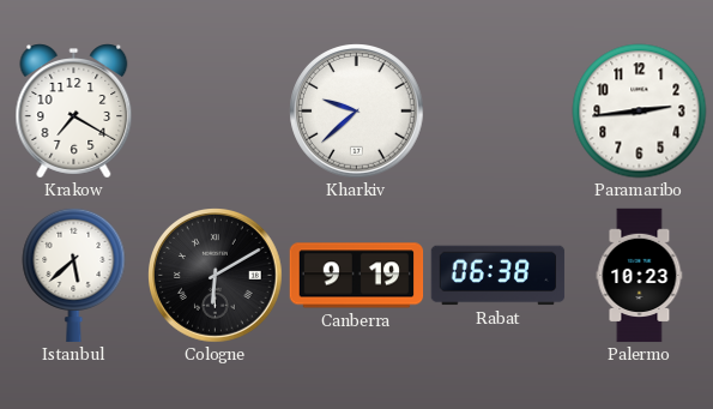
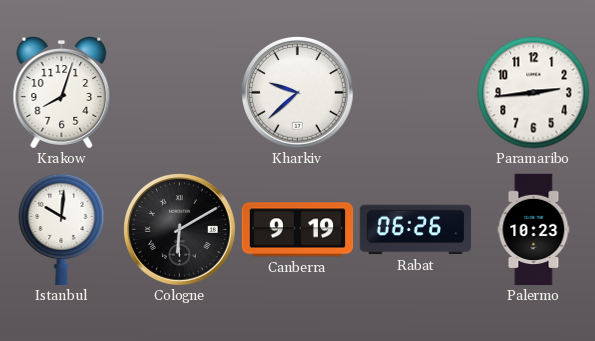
Krakow: 7:20 -> 8:03
Istanbul: 5:38 -> 10:01
Rabat: 06:38 -> 06:26
